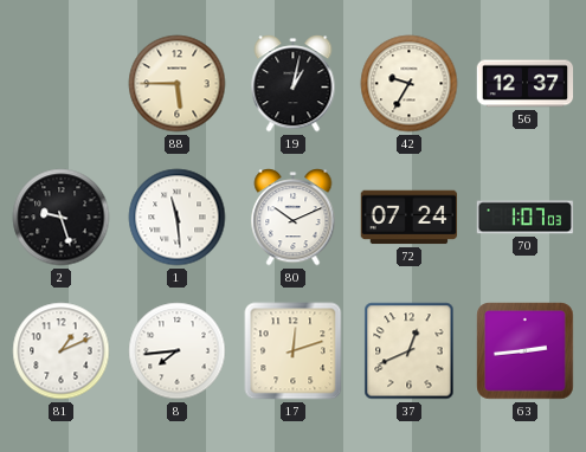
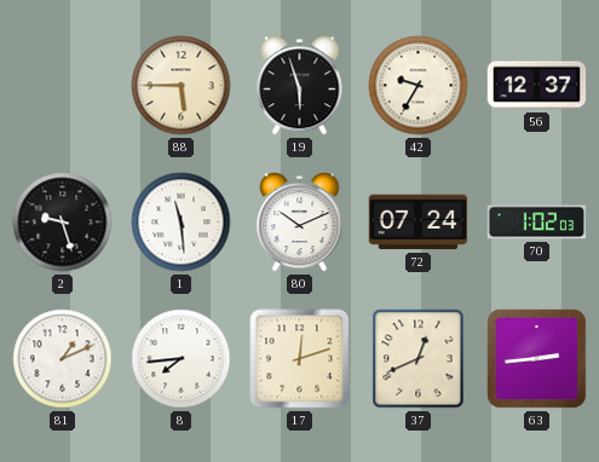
19: 1:02 -> 5:57
70: 1:07 -> 1:02
